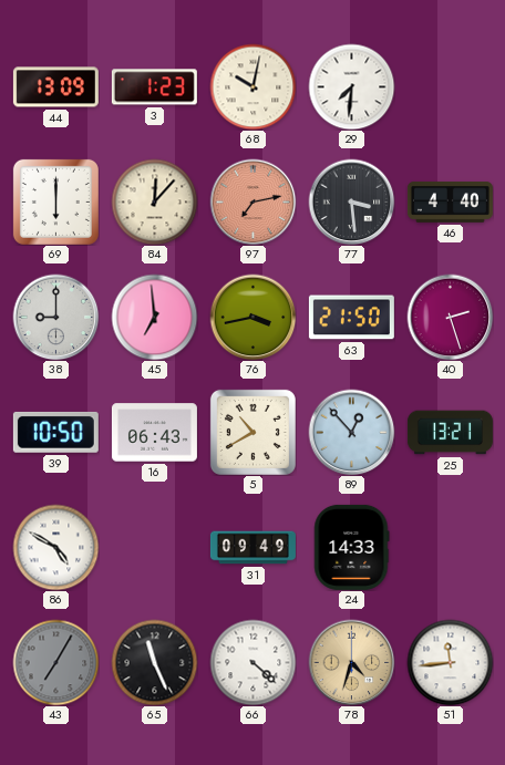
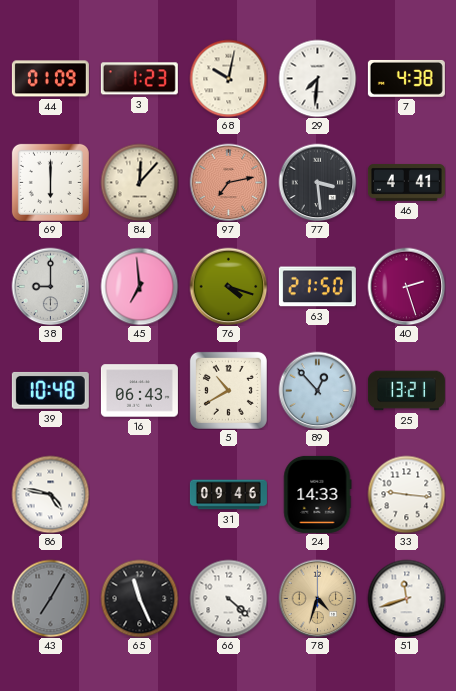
44: 13:09 -> 01:09
7: none -> 4:38
46: 4:40 -> 4:41
76: 3:43 -> 4:18
39: 10:50 -> 10:48
86: 4:50 -> 4:47
31: 09:49 -> 09:46
33: none -> 9:16
51: 11:44 -> 11:42
